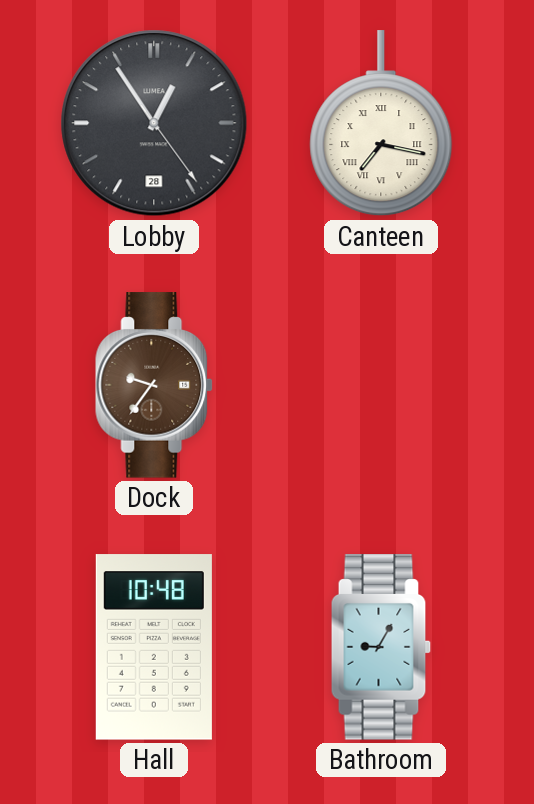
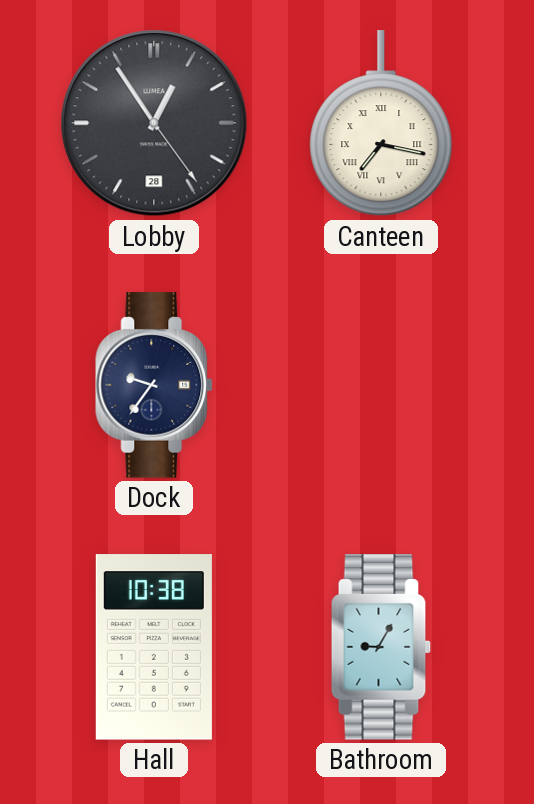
Dock dial: brown -> navy
Hall: 10:48 -> 10:38
